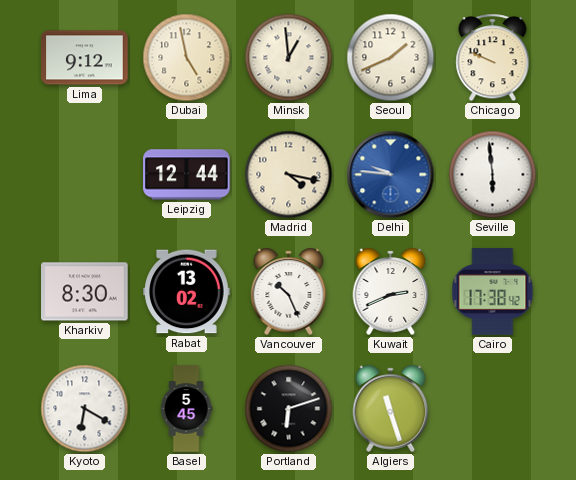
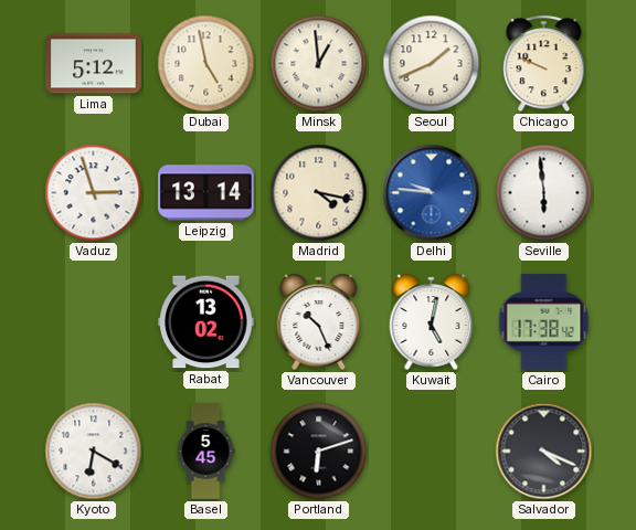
Lima: 9:12 -> 5:12
Vaduz: none -> 2:57
Leipzig: 12:44 -> 13:14
Kharkiv: 8:30 -> none
Kuwait: 2:41 -> 5:02
Algiers: 11:27 -> none
Salvador: none -> 4:19
